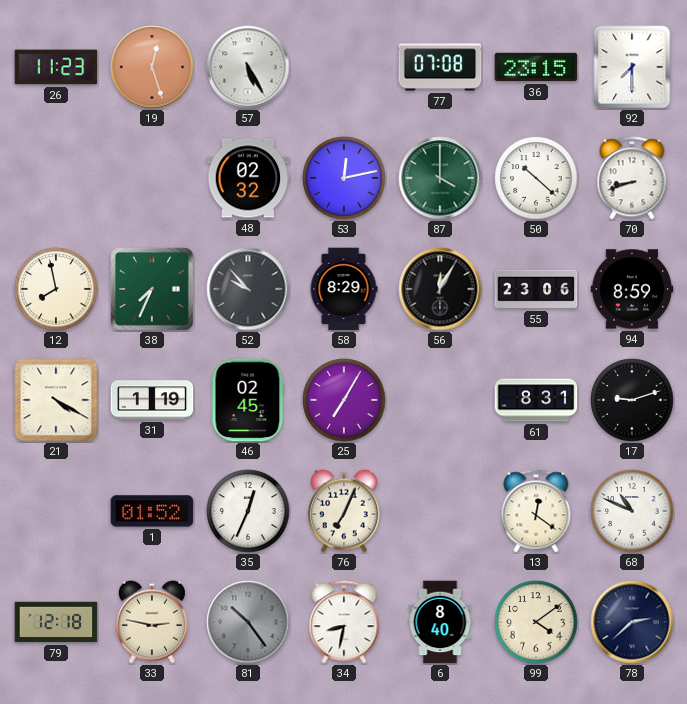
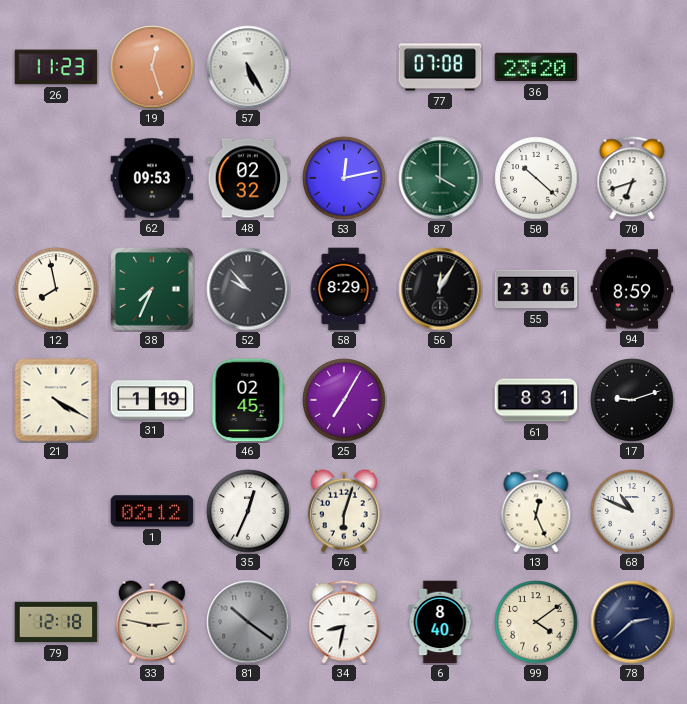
36: 23:15 -> 23:20
92: 7:30 -> none
62: none -> 09:53
70: 8:42 -> 6:42
1: 01:52 -> 02:12
76: 7:04 -> 6:03
13: 12:21 -> 12:26
81: 10:24 -> 10:21
